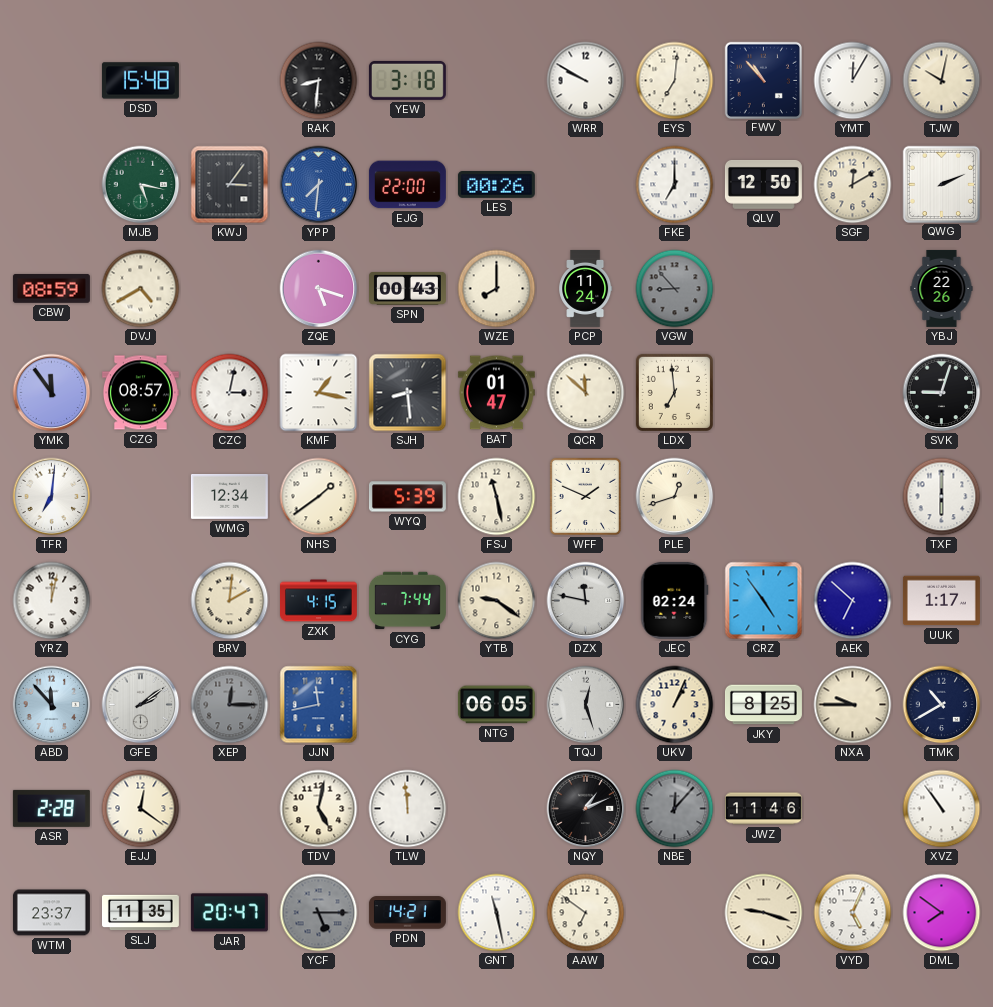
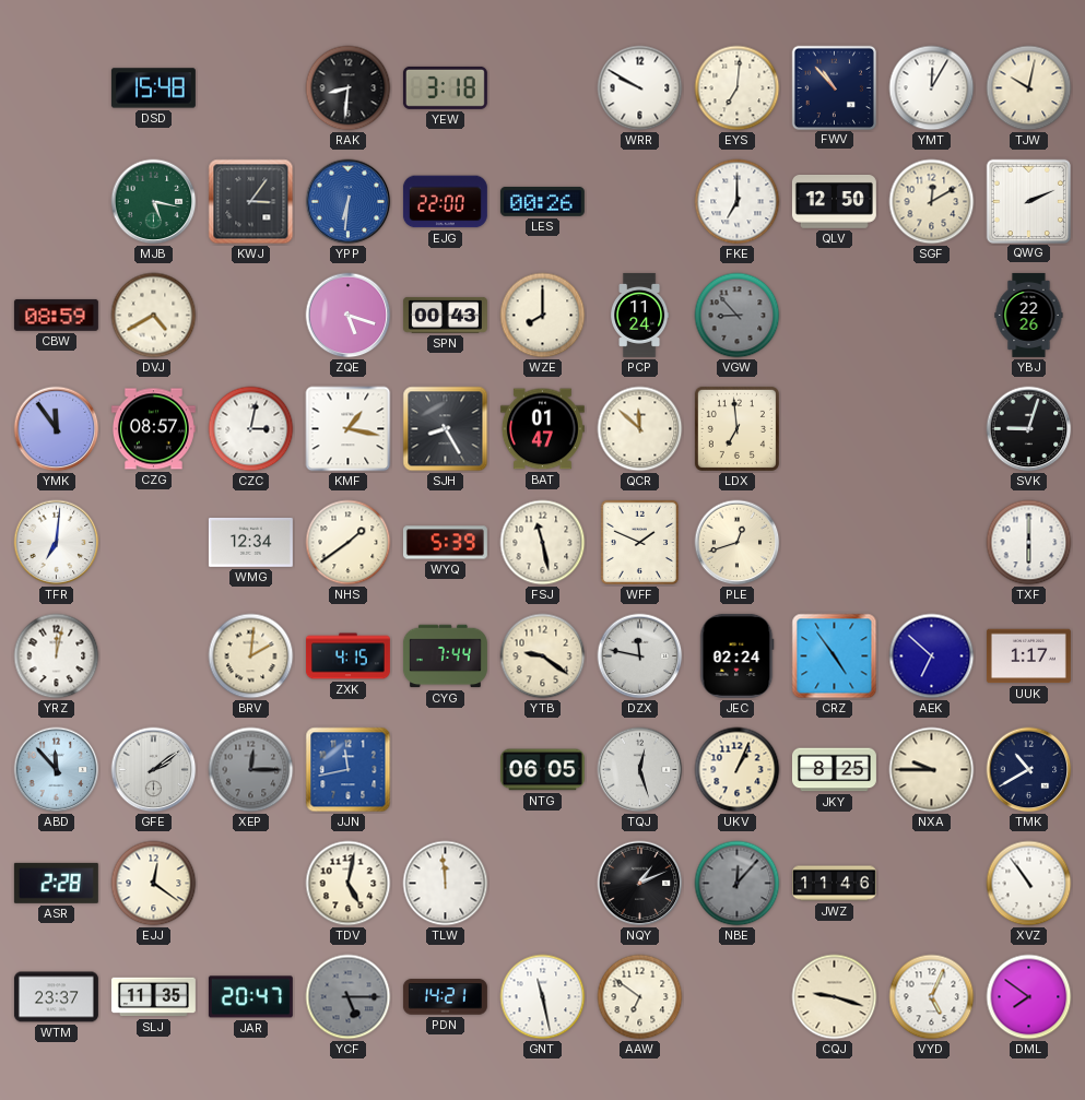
YPP: 7:31 -> 6:31
SJH: 8:29 -> 8:25
